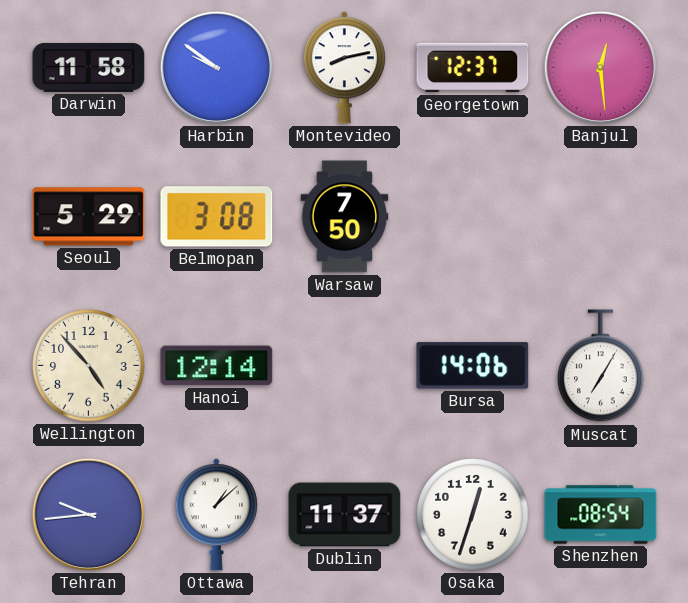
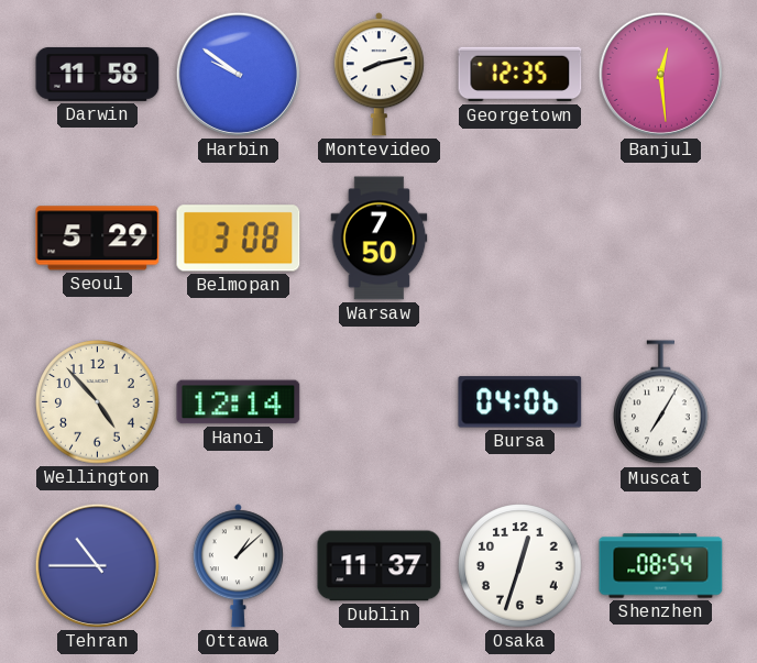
Georgetown: 12:37 -> 12:35
Bursa: 14:06 -> 04:06
Tehran: 9:44 -> 10:45
